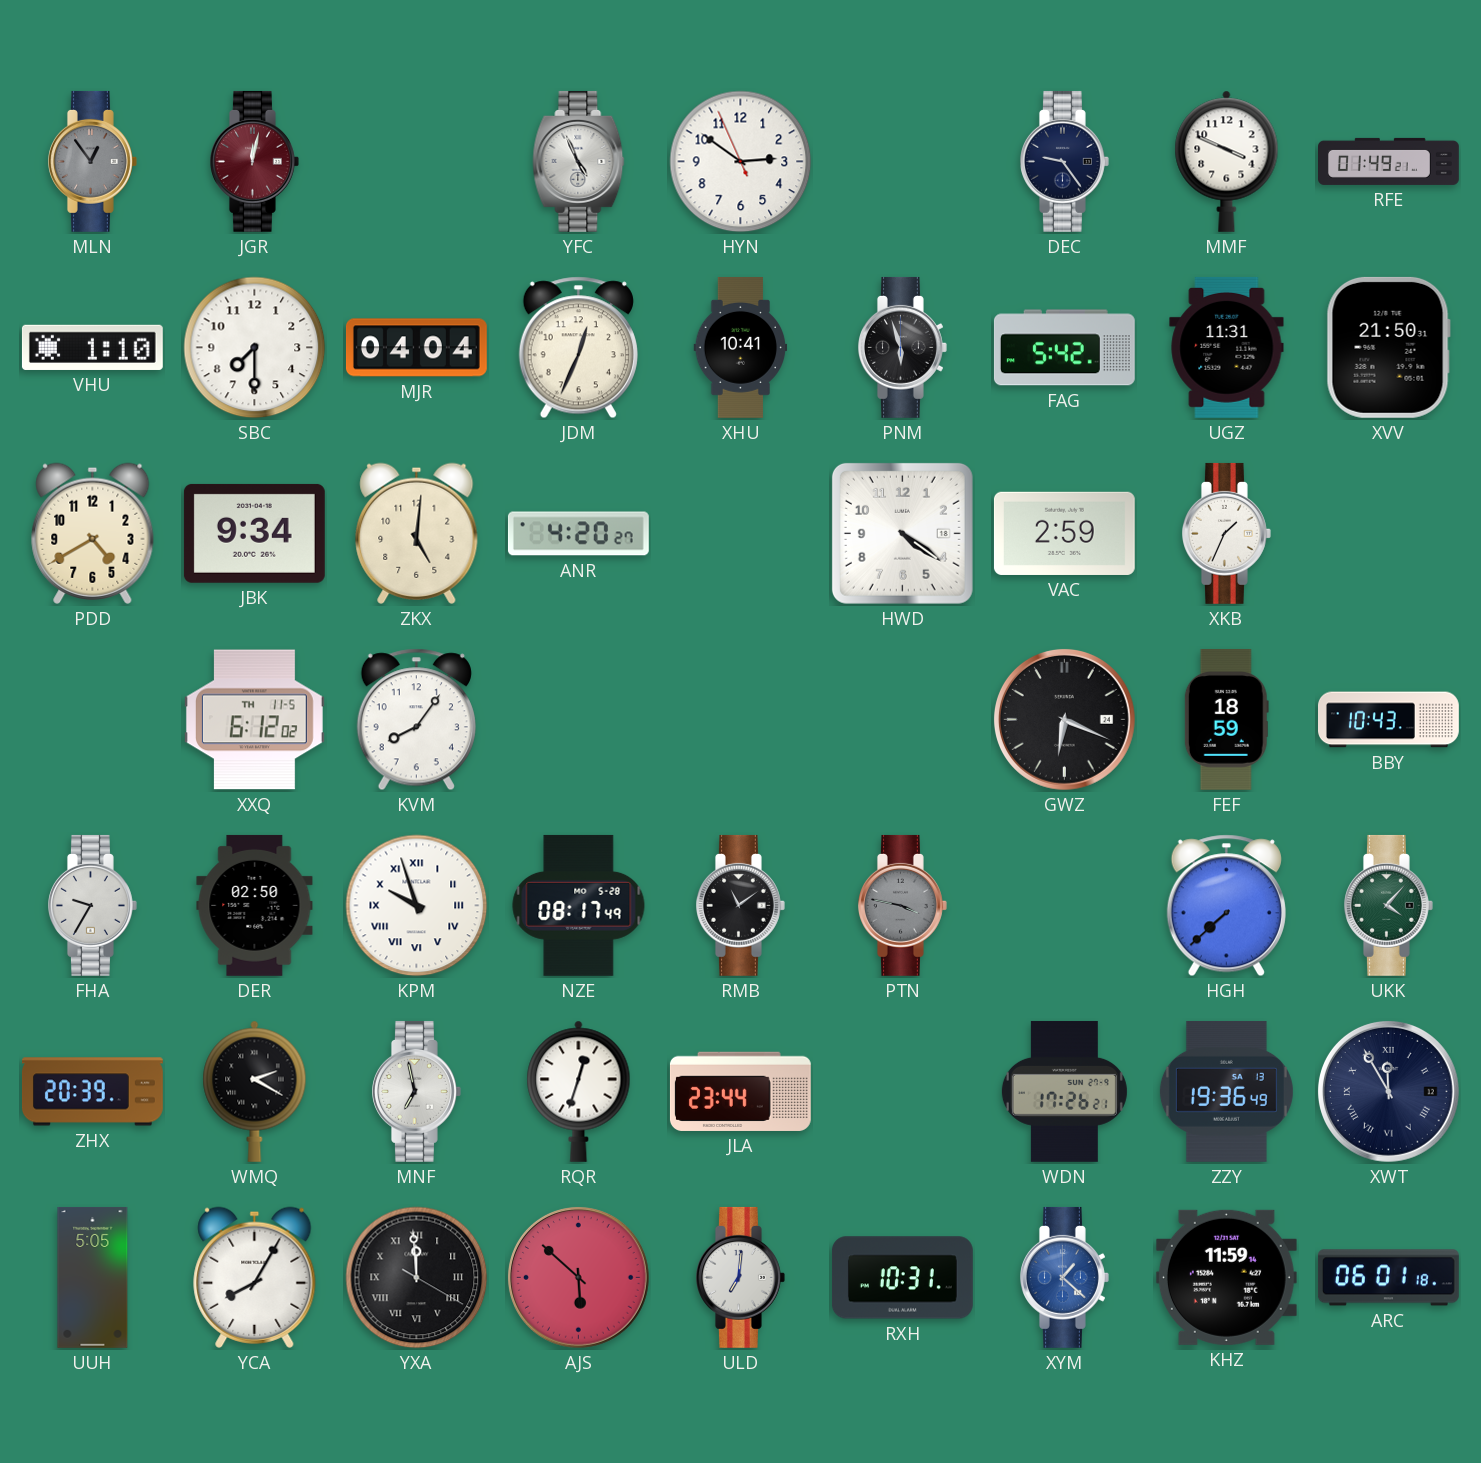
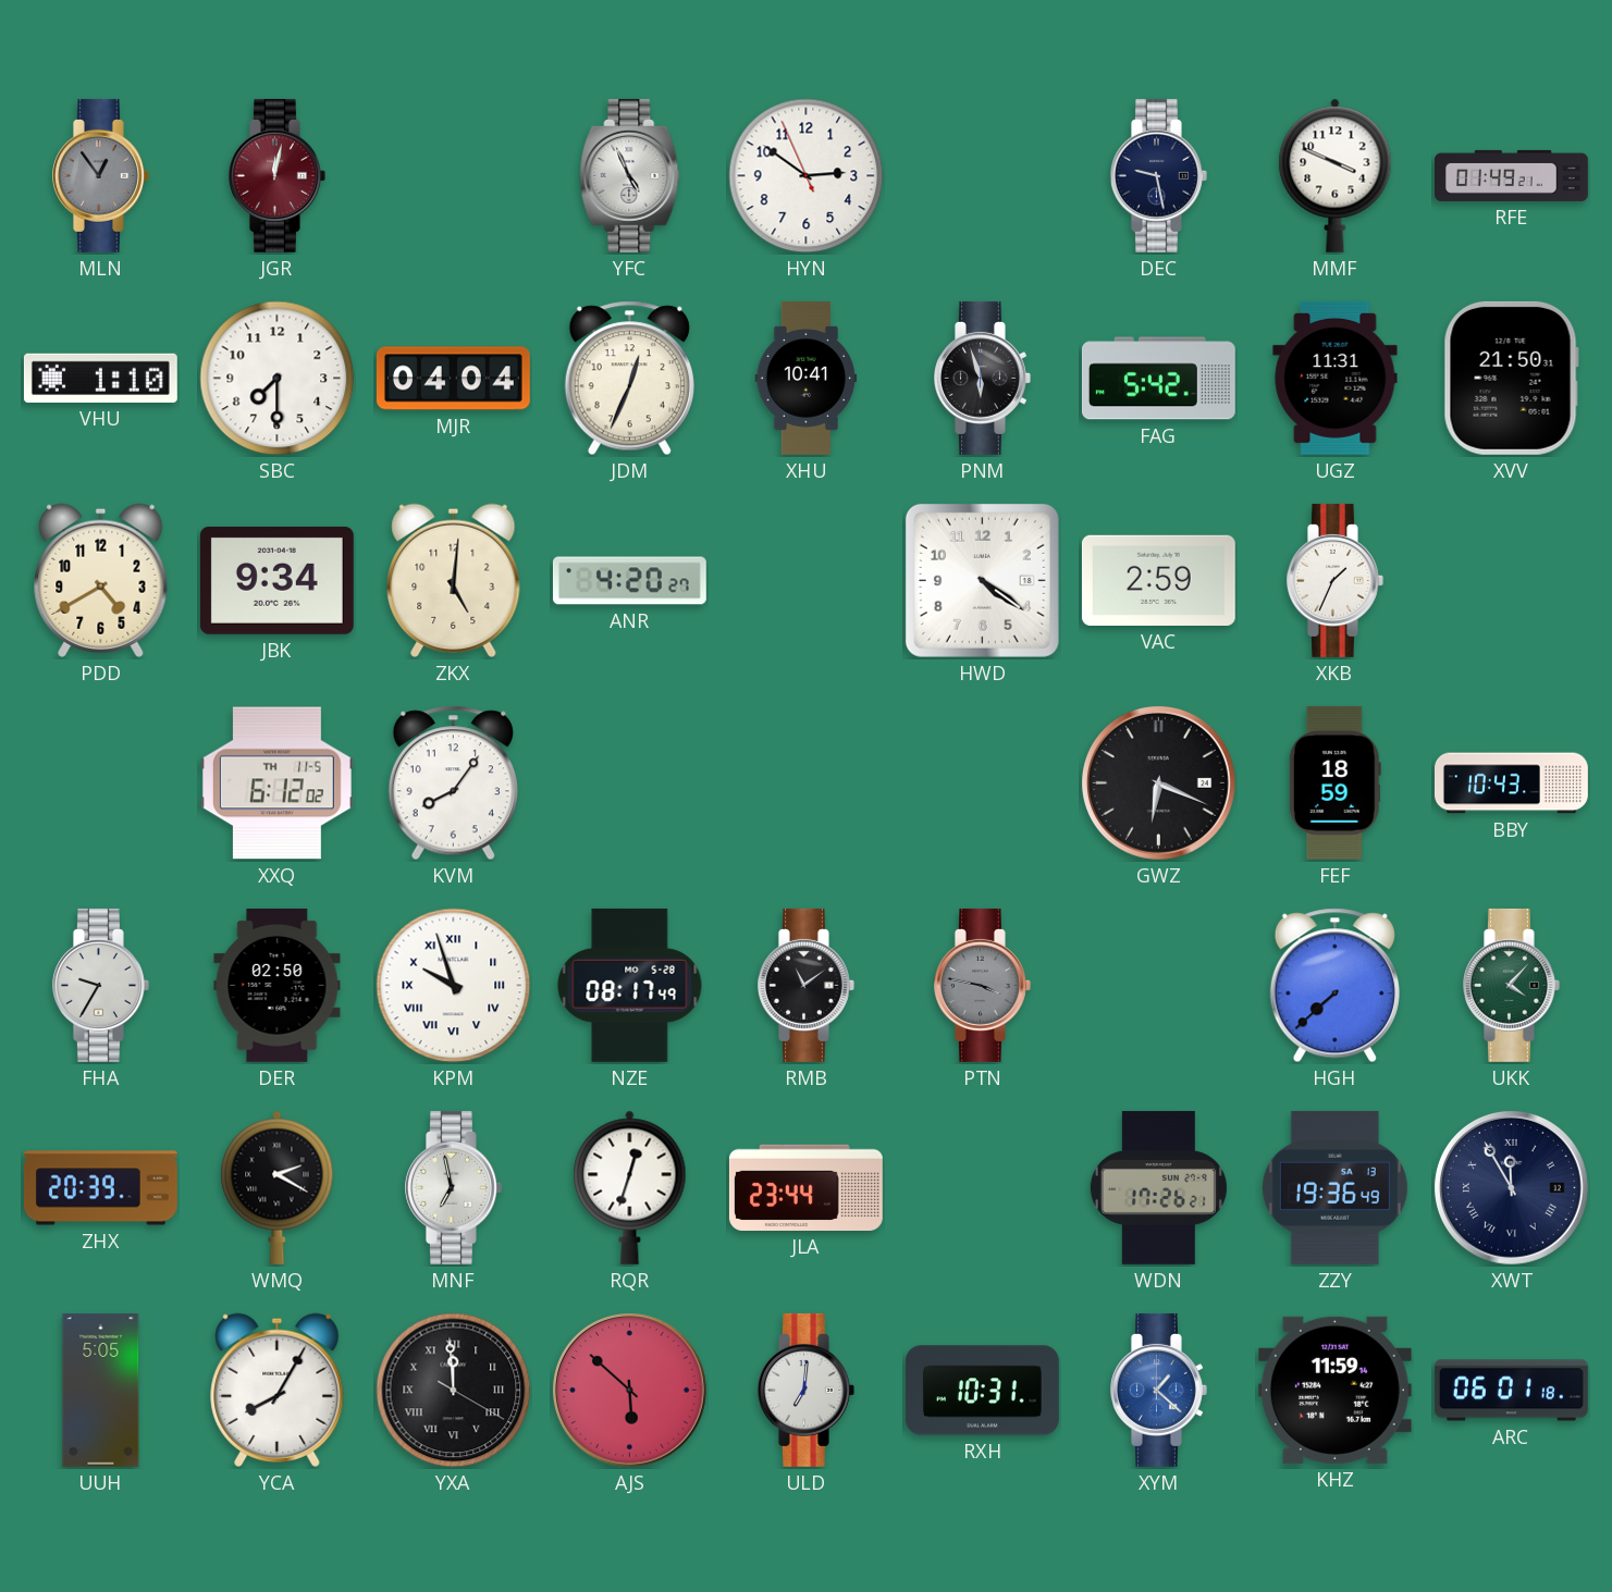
DEC: 9:24 -> 9:28
